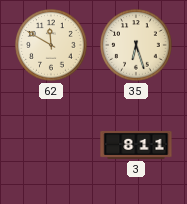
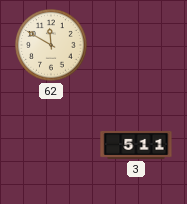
35: 6:27 -> none
3: 8:11 -> 5:11
